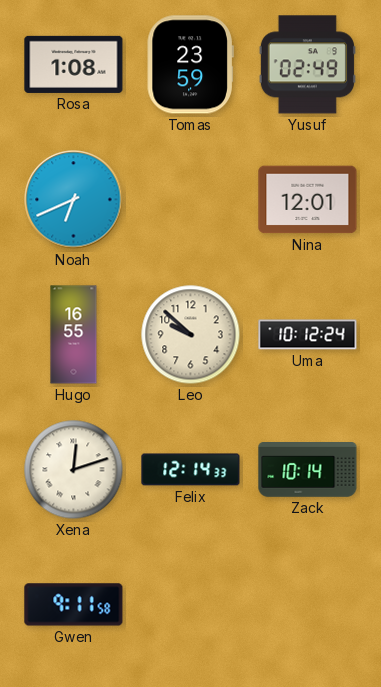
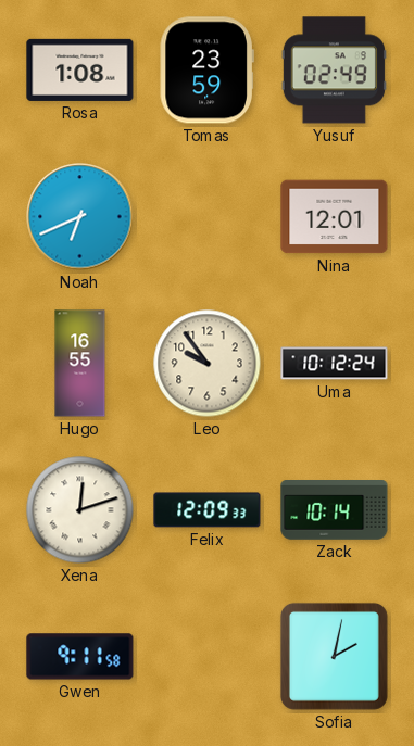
Leo: 9:52 -> 9:54
Felix: 12:14 -> 12:09
Sofia: none -> 2:02
